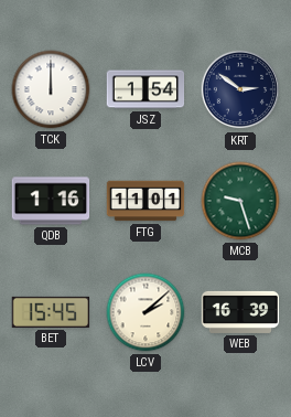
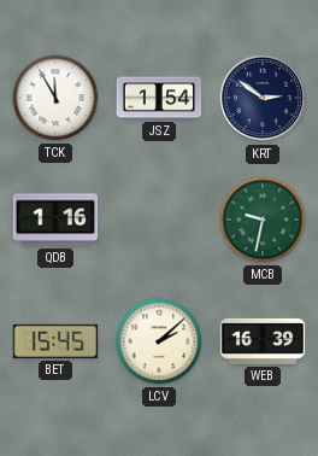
TCK: 12:00 -> 11:55
FTG: 11:01 -> none
MCB: 9:27 -> 9:32
